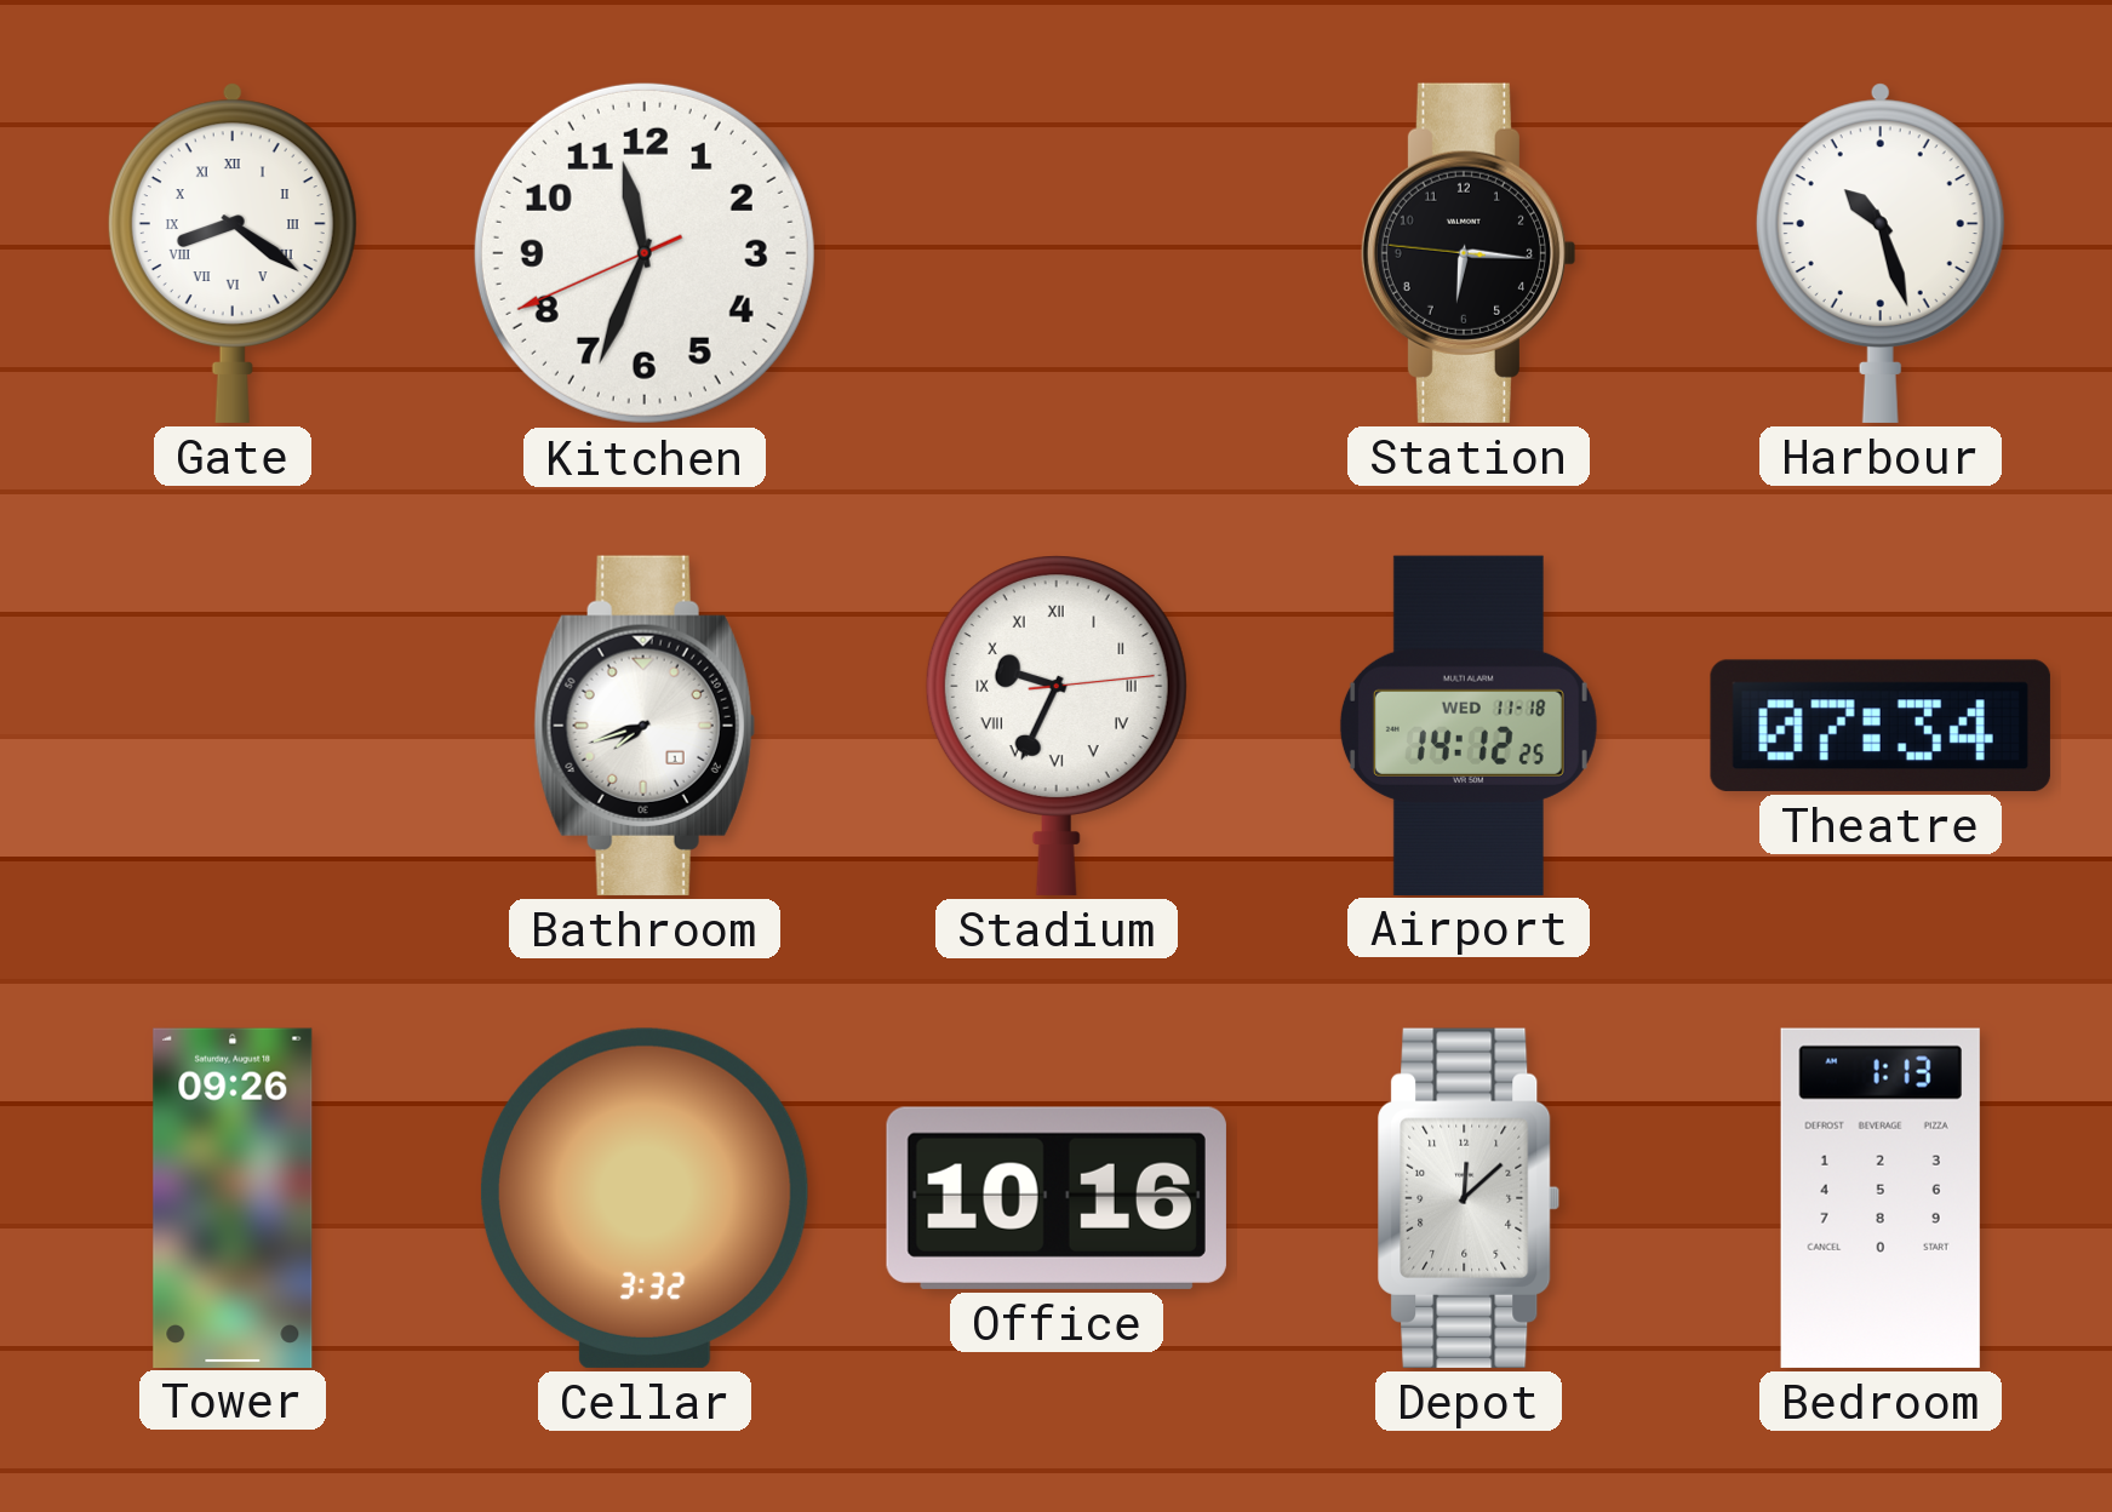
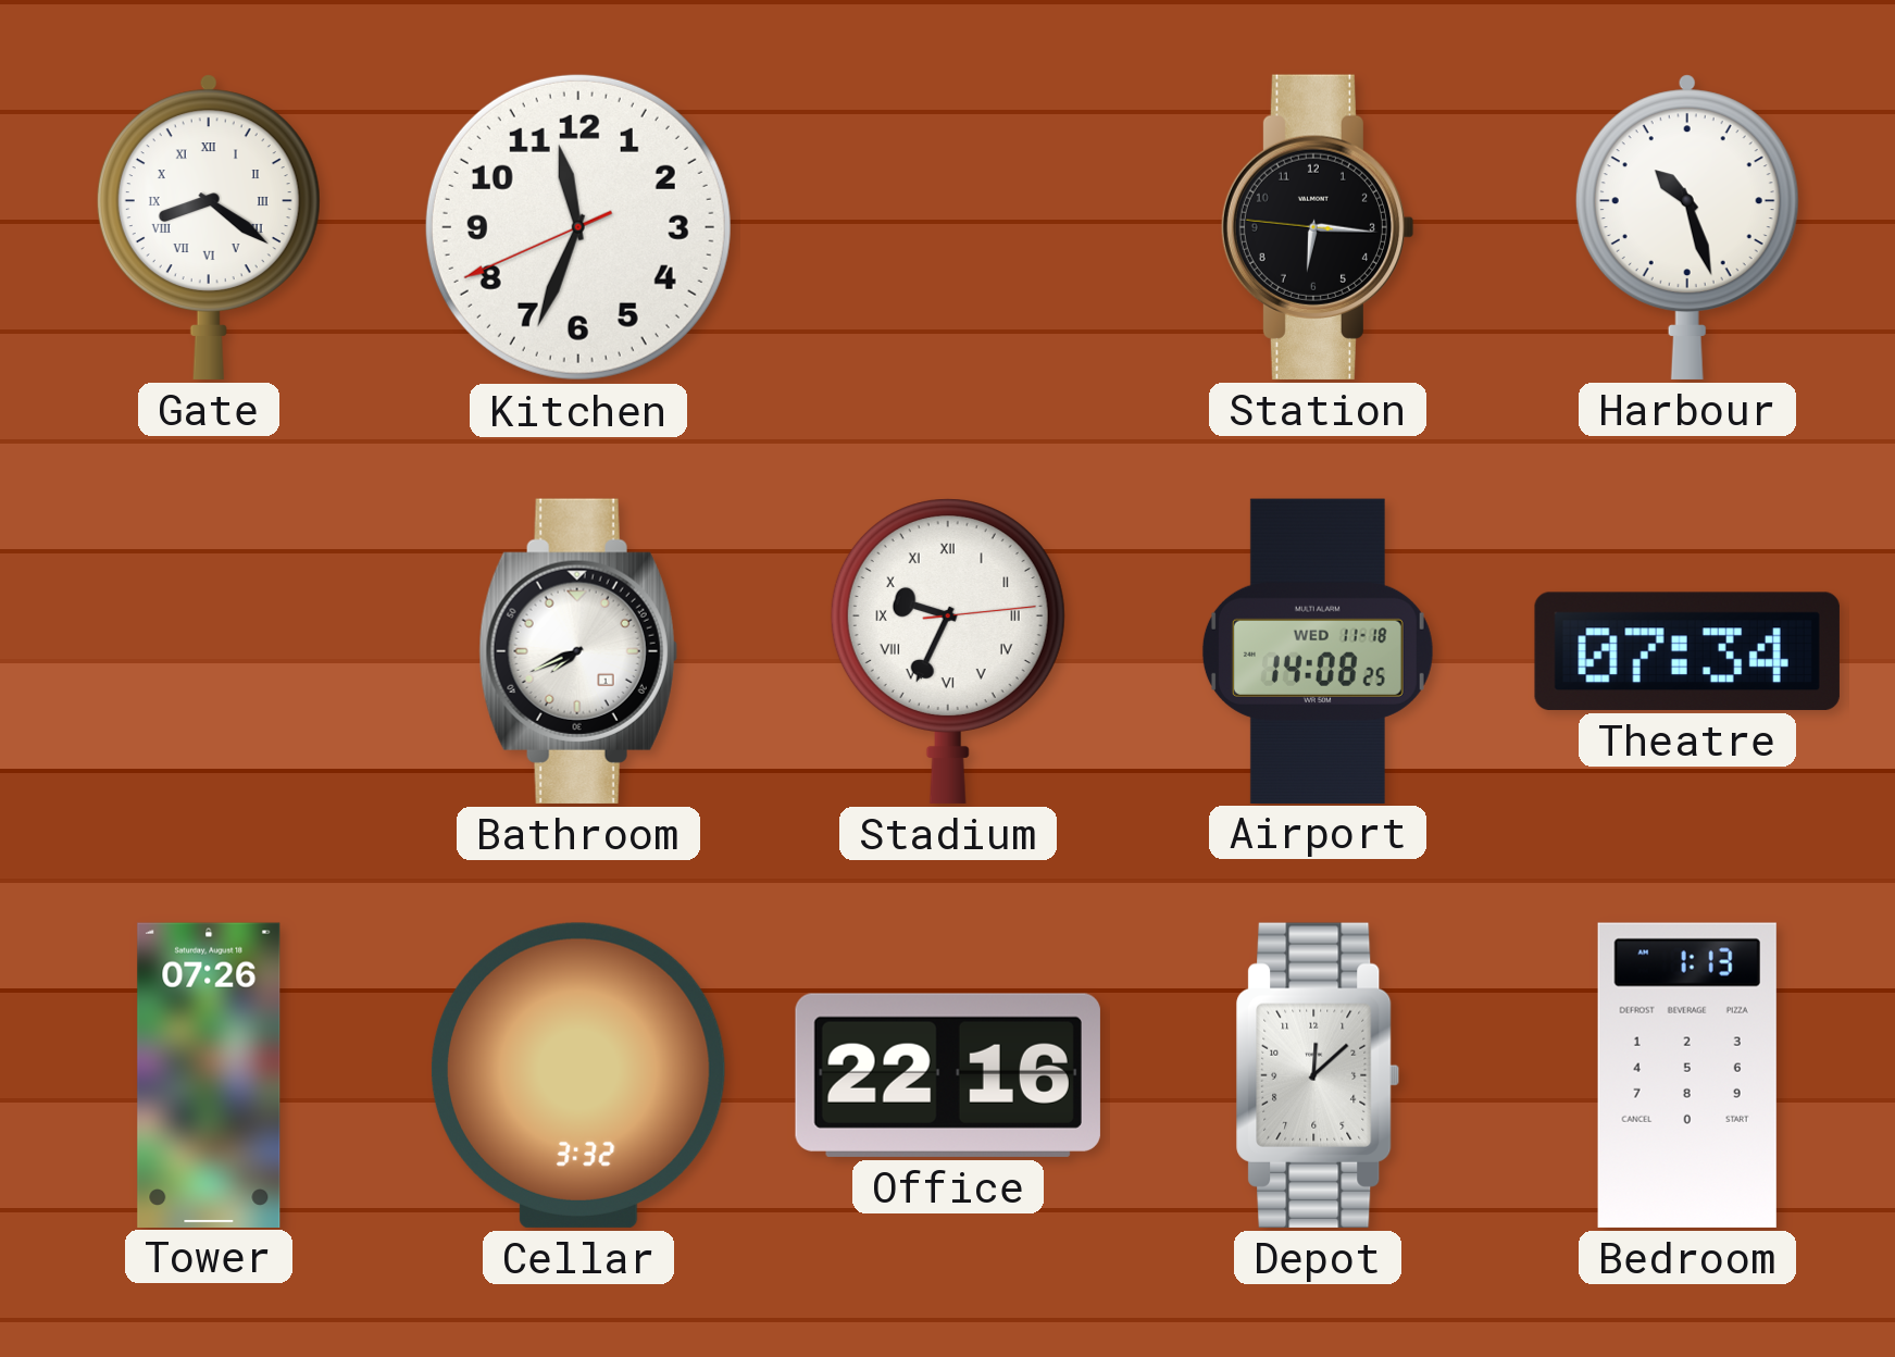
Bathroom: 7:42 -> 7:41
Airport: 14:12 -> 14:08
Tower: 09:26 -> 07:26
Office: 10:16 -> 22:16
